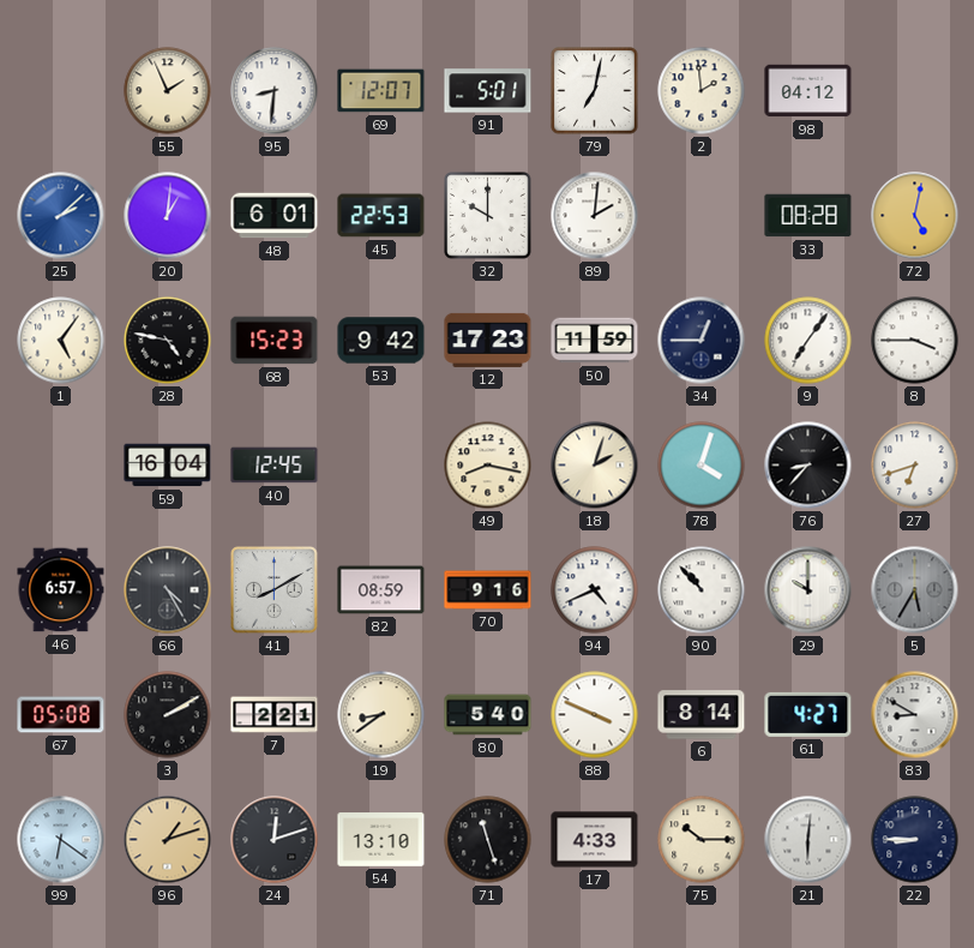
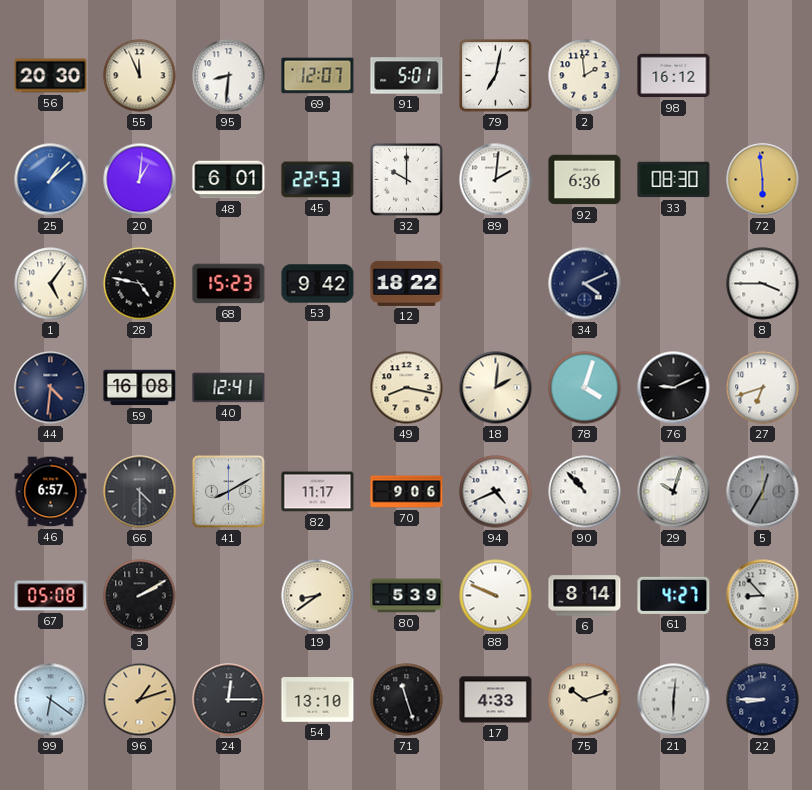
56: none -> 20:30
55: 1:56 -> 11:56
98: 04:12 -> 16:12
25: 2:08 -> 1:08
92: none -> 6:36
33: 08:28 -> 08:30
72: 5:02 -> 5:59
12: 17:23 -> 18:22
50: 11:59 -> none
34: 12:45 -> 4:11
9: 7:06 -> none
44: none -> 4:31
59: 16:04 -> 16:08
40: 12:45 -> 12:41
18: 2:03 -> 2:01
76: 8:37 -> 9:11
66: 4:25 -> 4:30
82: 08:59 -> 11:17
70: 9:16 -> 9:06
29: 10:00 -> 10:03
5: 5:35 -> 12:35
7: 2:21 -> none
80: 5:40 -> 5:39
88: 3:49 -> 9:49
83: 8:50 -> 8:53
24: 12:12 -> 12:15
75: 10:15 -> 10:12
